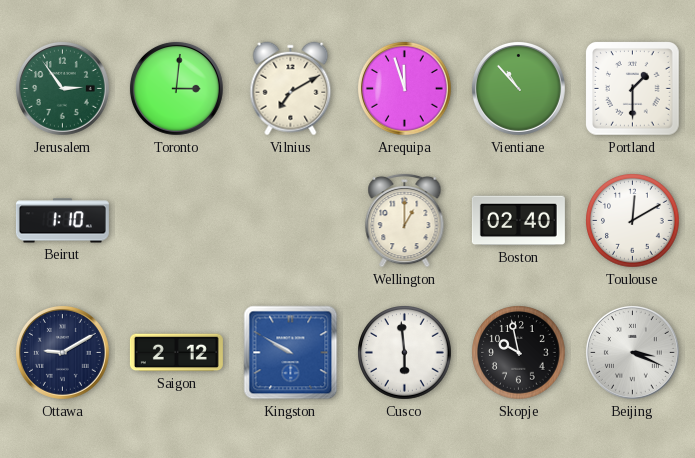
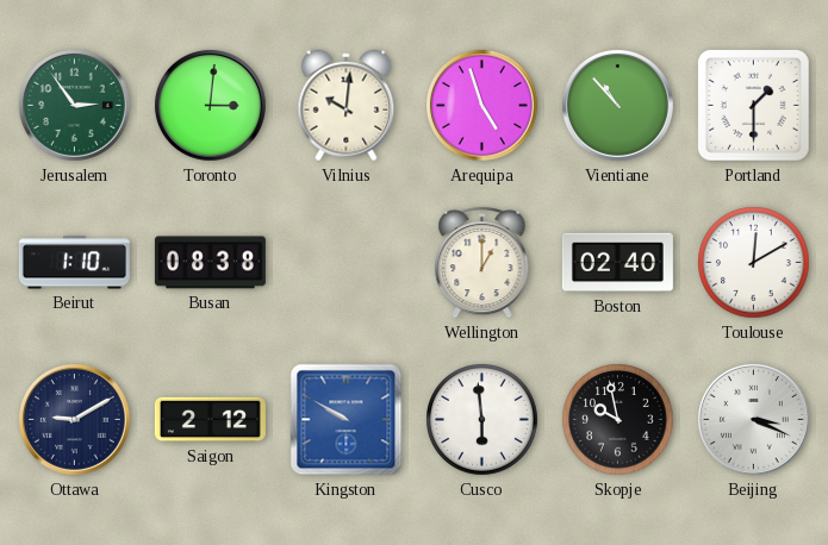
Vilnius: 7:10 -> 10:01
Arequipa: 11:57 -> 4:57
Busan: none -> 08:38
